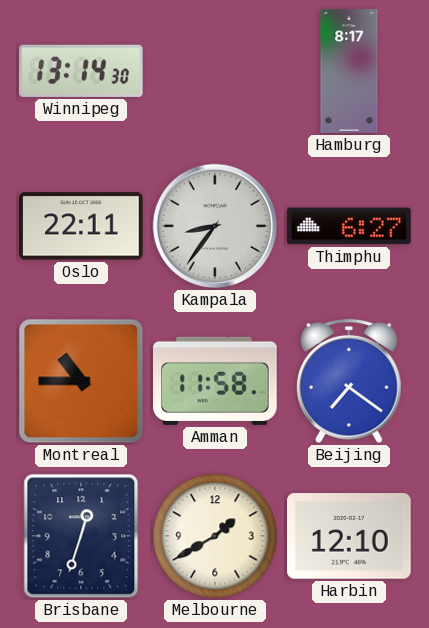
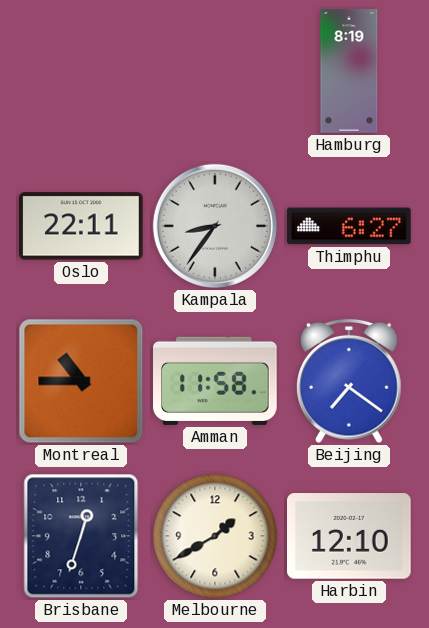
Winnipeg: 13:14 -> none
Hamburg: 8:17 -> 8:19
